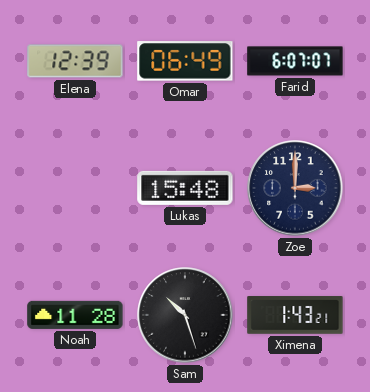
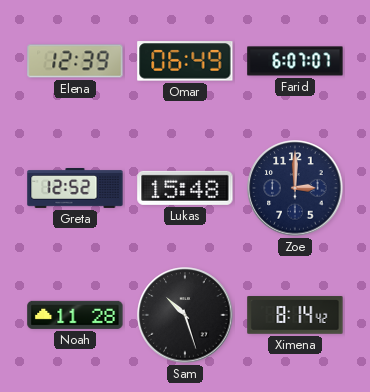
Greta: none -> 12:52
Ximena: 1:43 -> 8:14
